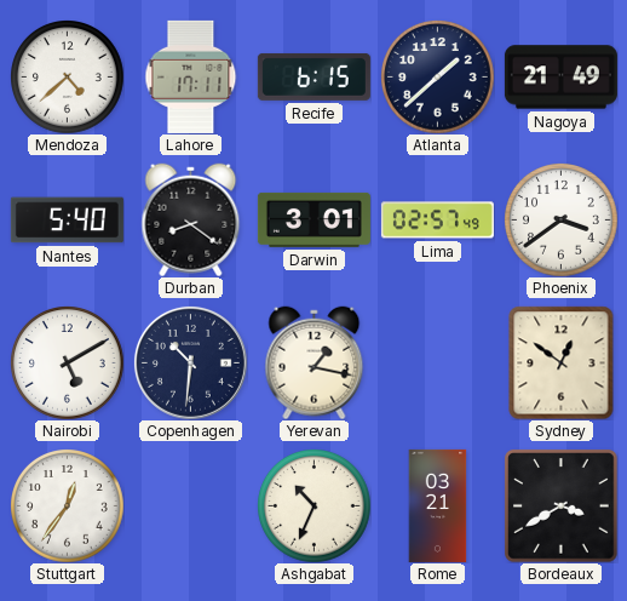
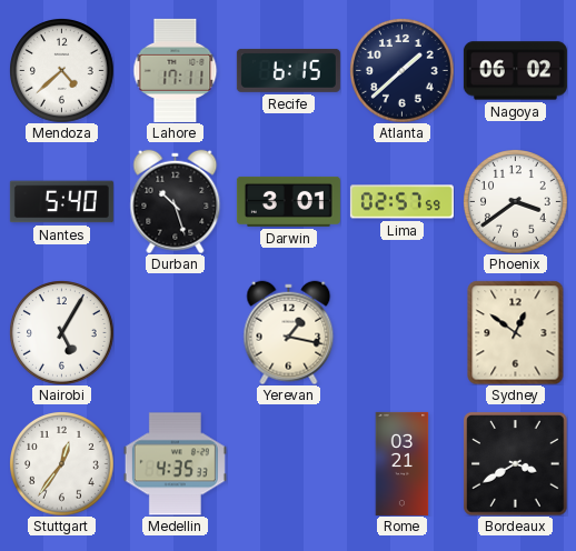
Nagoya: 21:49 -> 06:02
Durban: 8:21 -> 10:27
Lima: 02:57:49 -> 02:57:59
Nairobi: 5:10 -> 5:05
Copenhagen: 10:31 -> none
Medellin: none -> 4:35
Ashgabat: 10:34 -> none
